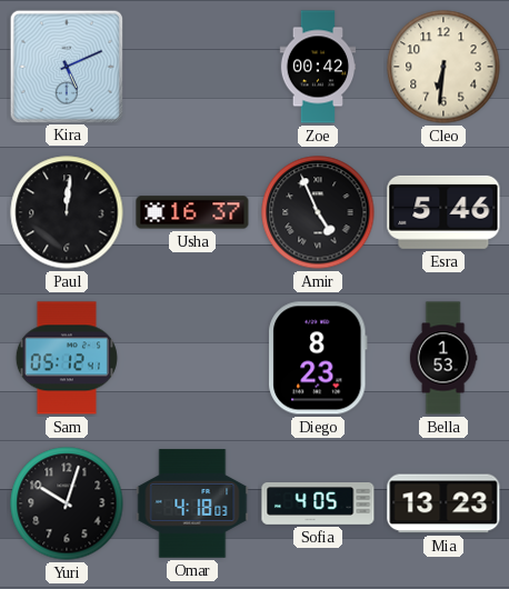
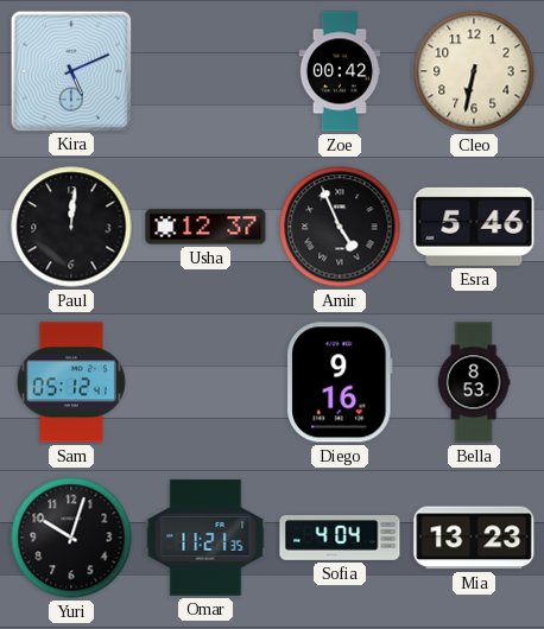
Cleo: 6:31 -> 6:32
Usha: 16:37 -> 12:37
Diego: 8:23 -> 9:16
Bella: 1:53 -> 8:53
Omar: 4:18 -> 11:21
Sofia: 4:05 -> 4:04
